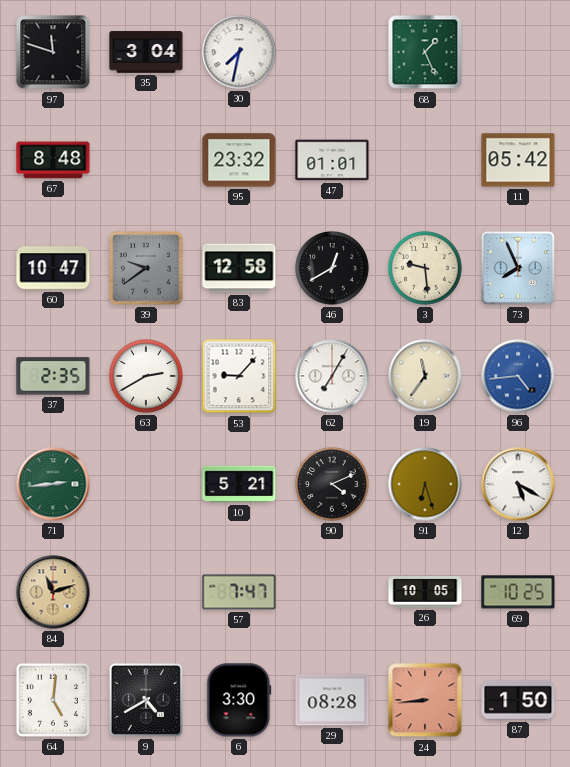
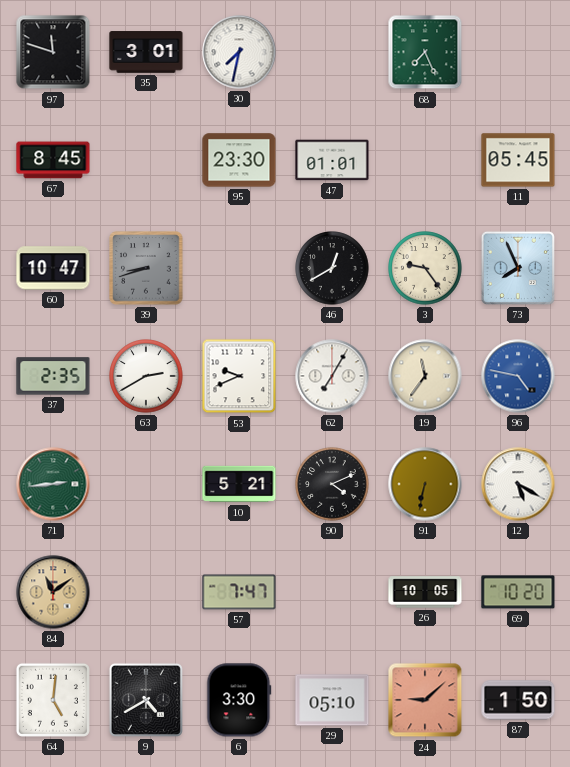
35: 3:04 -> 3:01
68: 1:26 -> 7:26
67: 8:48 -> 8:45
95: 23:32 -> 23:30
11: 05:42 -> 05:45
39: 9:39 -> 8:42
83: 12:58 -> none
3: 9:29 -> 9:24
53: 9:07 -> 9:41
96: 4:44 -> 4:47
91: 6:27 -> 6:32
84: 11:12 -> 11:09
69: 10:25 -> 10:20
29: 08:28 -> 05:10
24: 8:44 -> 9:08
